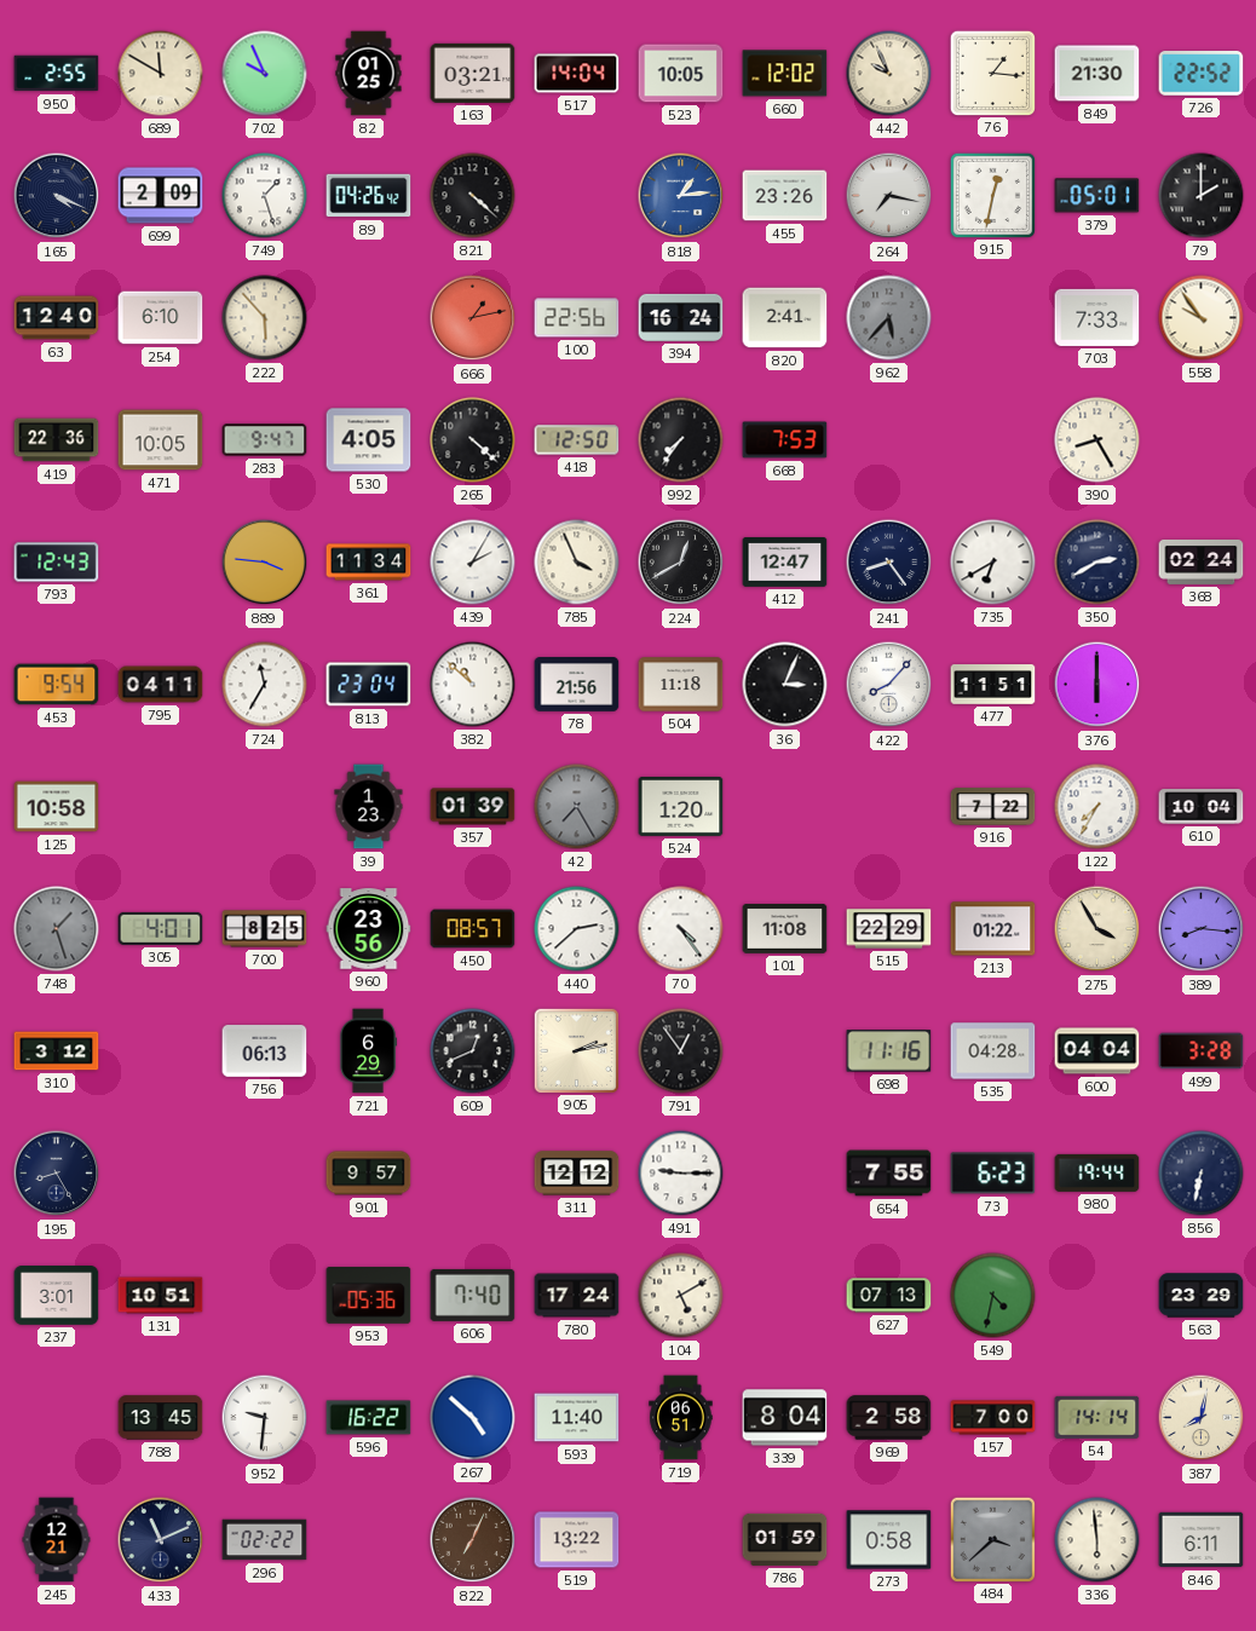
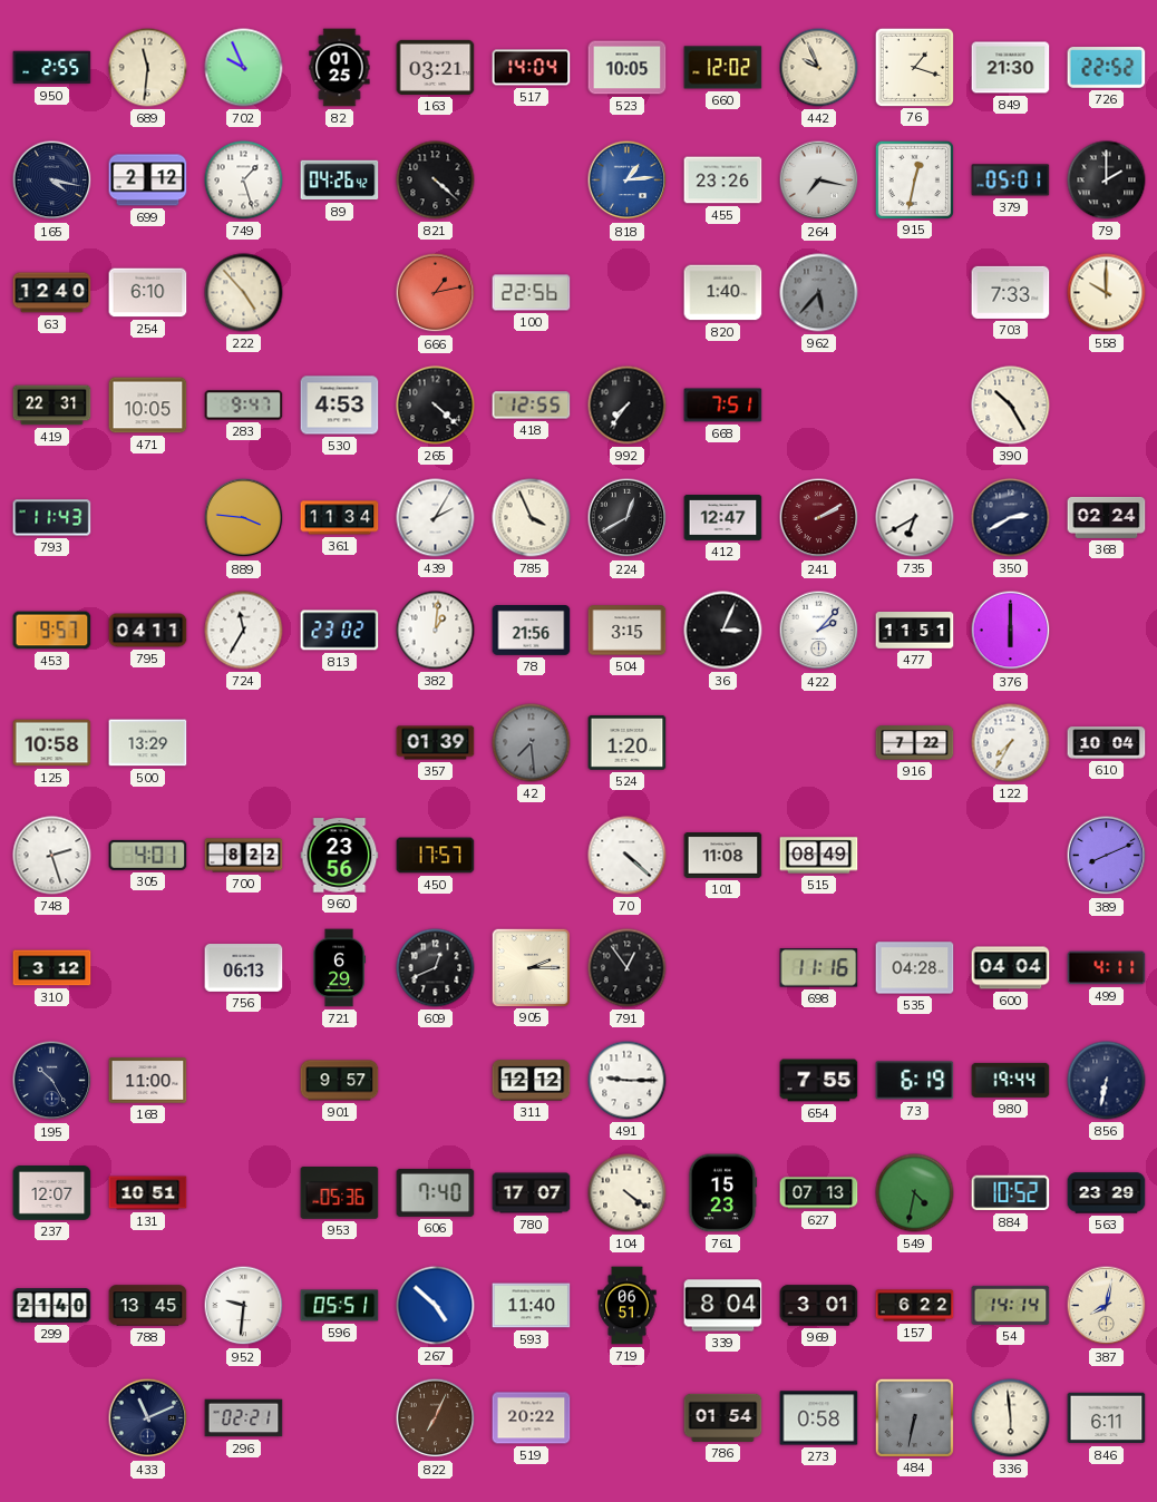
689: 11:50 -> 11:31
76: 1:16 -> 1:18
165: 4:19 -> 4:17
699: 2:09 -> 2:12
222: 5:53 -> 4:53
394: 16:24 -> none
820: 2:41 -> 1:40
558: 9:54 -> 10:00
419: 22:36 -> 22:31
530: 4:05 -> 4:53
418: 12:50 -> 12:55
668: 7:53 -> 7:51
390: 8:25 -> 10:25
793: 12:43 -> 11:43
241: 8:24 -> 2:10
241 dial: navy -> burgundy
453: 9:54 -> 9:57
813: 23:04 -> 23:02
382: 10:52 -> 1:01
504: 11:18 -> 3:15
422: 8:07 -> 2:07
500: none -> 13:29
39: 1:23 -> none
42: 7:25 -> 7:29
748: 1:27 -> 2:27
748 dial: grey -> white
700: 8:25 -> 8:22
450: 08:57 -> 17:57
440: 2:38 -> none
70: 4:24 -> 4:22
515: 22:29 -> 08:49
213: 01:22 -> none
275: 3:55 -> none
389: 8:16 -> 8:11
905: 2:13 -> 2:15
499: 3:28 -> 4:11
195: 8:25 -> 10:25
168: none -> 11:00
73: 6:23 -> 6:19
237: 3:01 -> 12:07
780: 17:24 -> 17:07
104: 5:10 -> 4:21
761: none -> 15:23
884: none -> 10:52
299: none -> 21:40
596: 16:22 -> 05:51
969: 2:58 -> 3:01
157: 7:00 -> 6:22
245: 12:21 -> none
296: 02:22 -> 02:21
519: 13:22 -> 20:22
786: 01:59 -> 01:54
484: 3:38 -> 6:32
